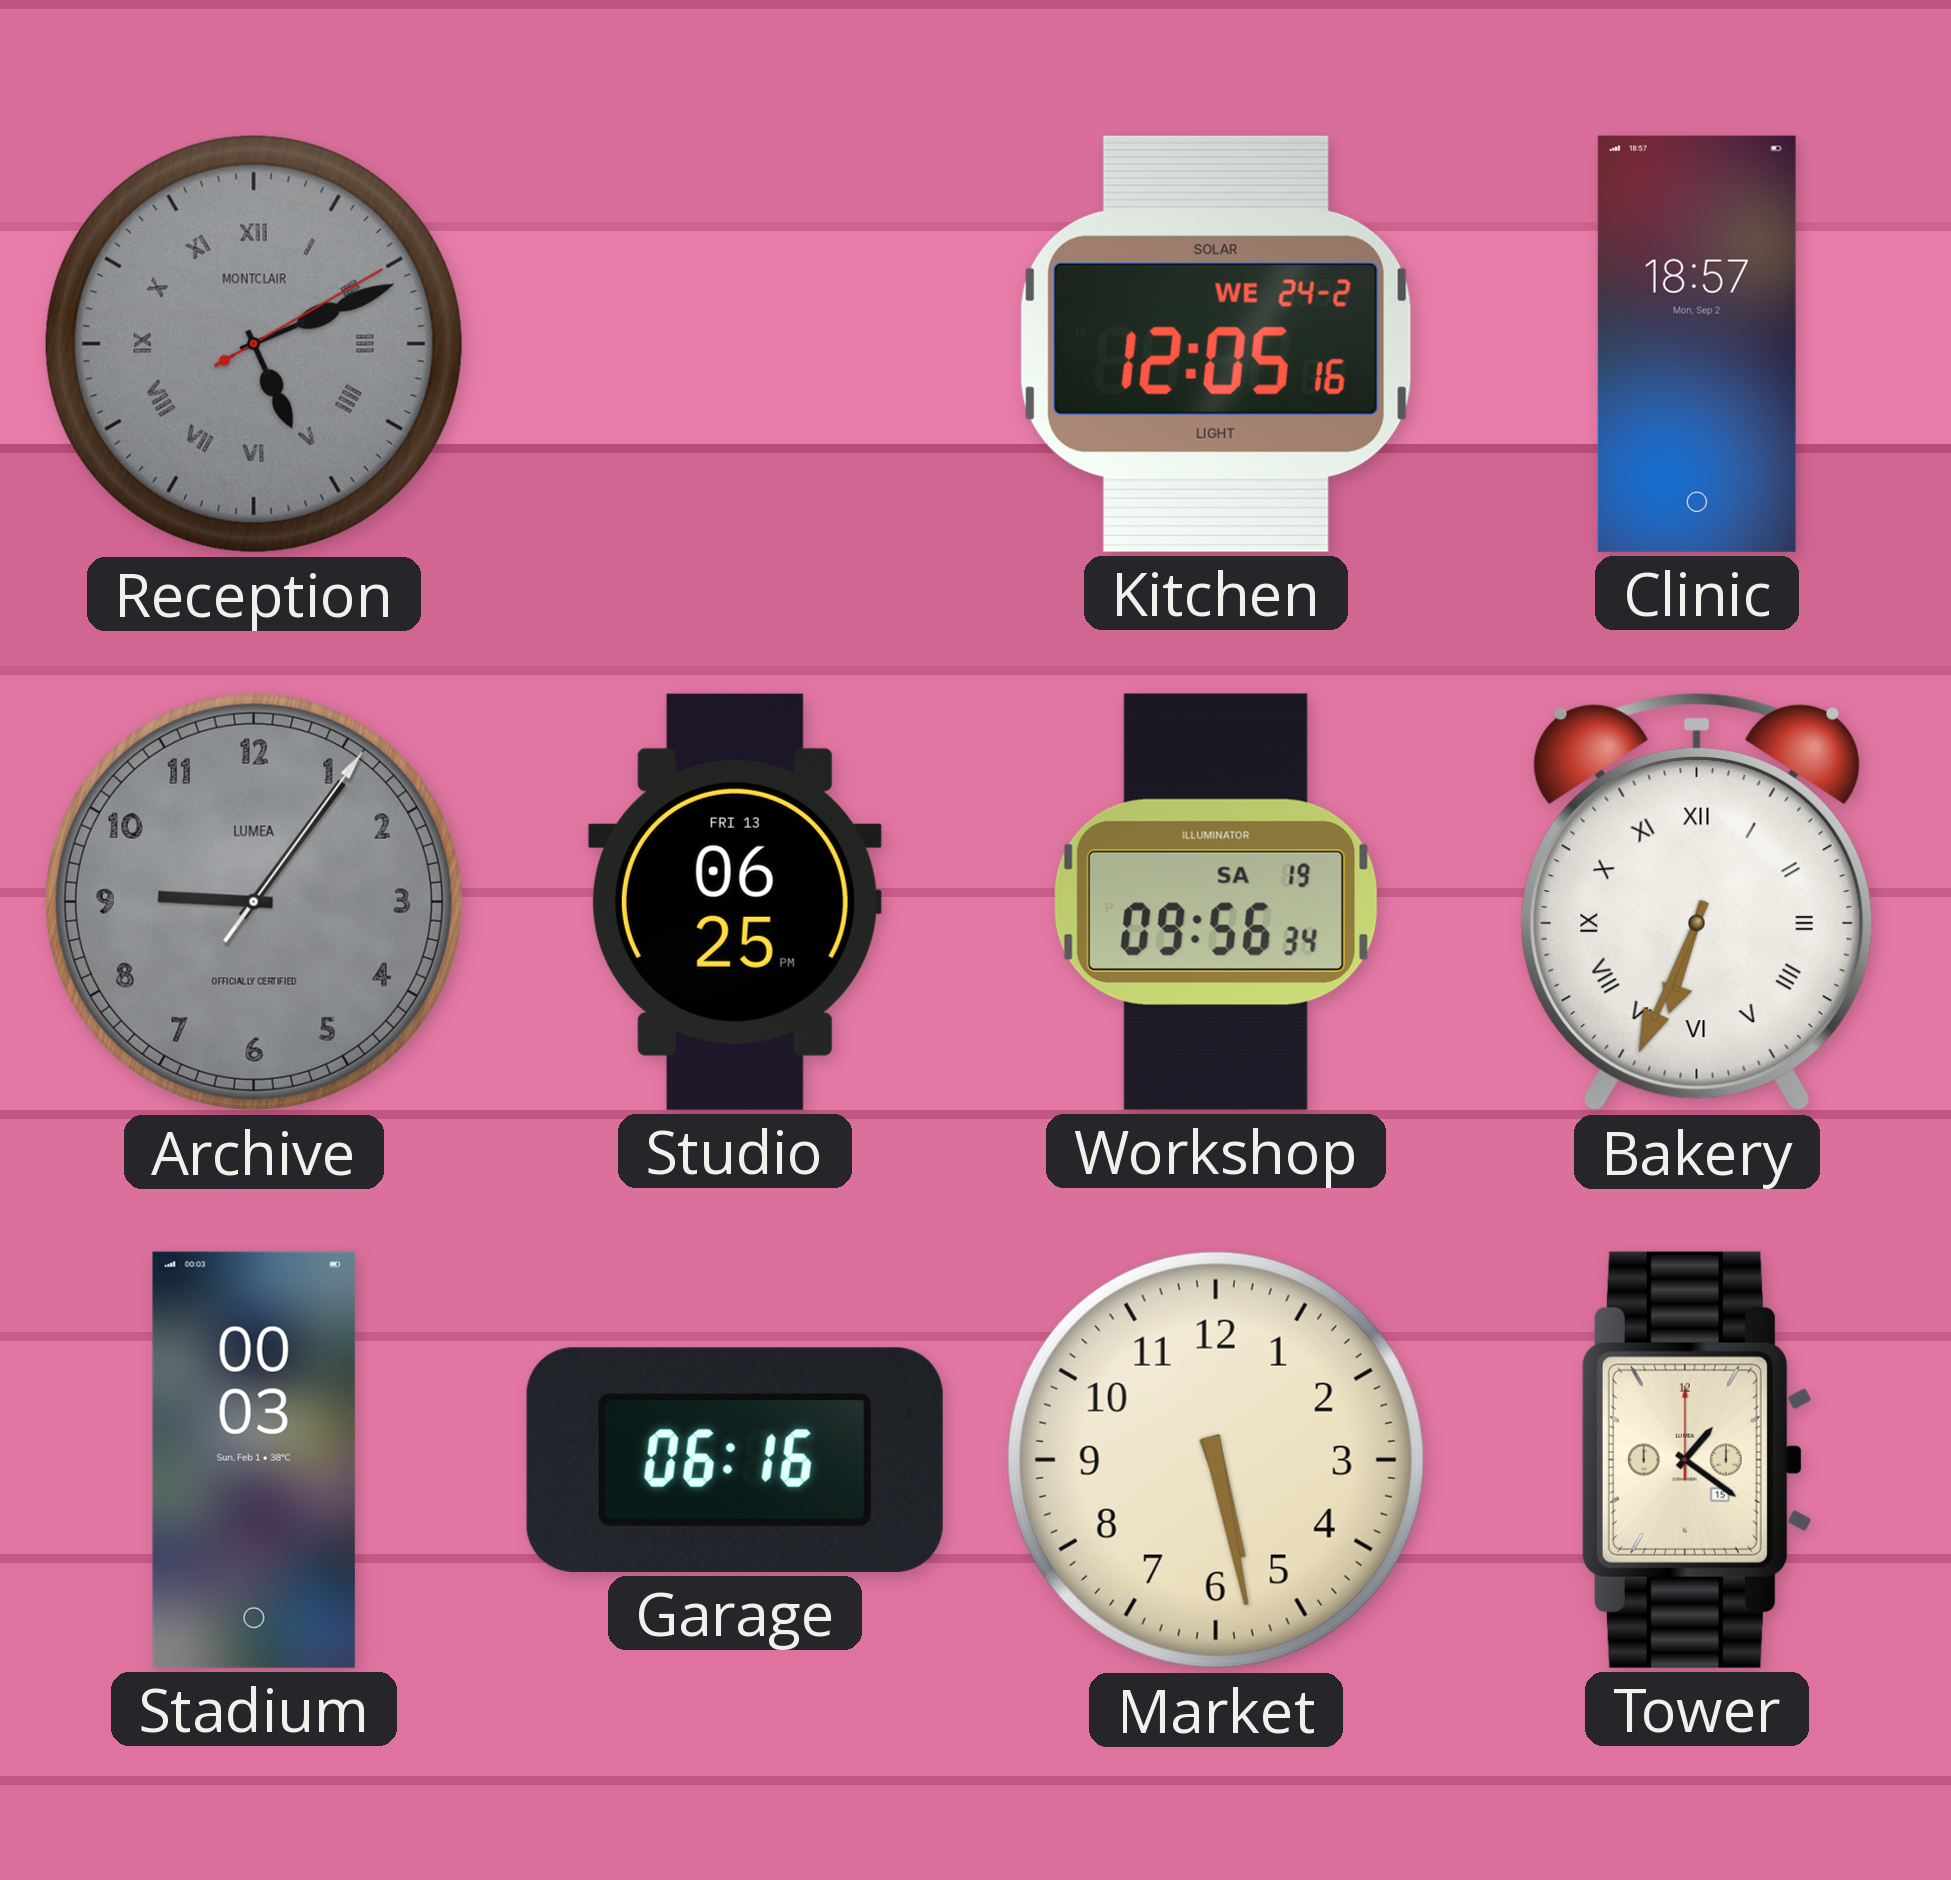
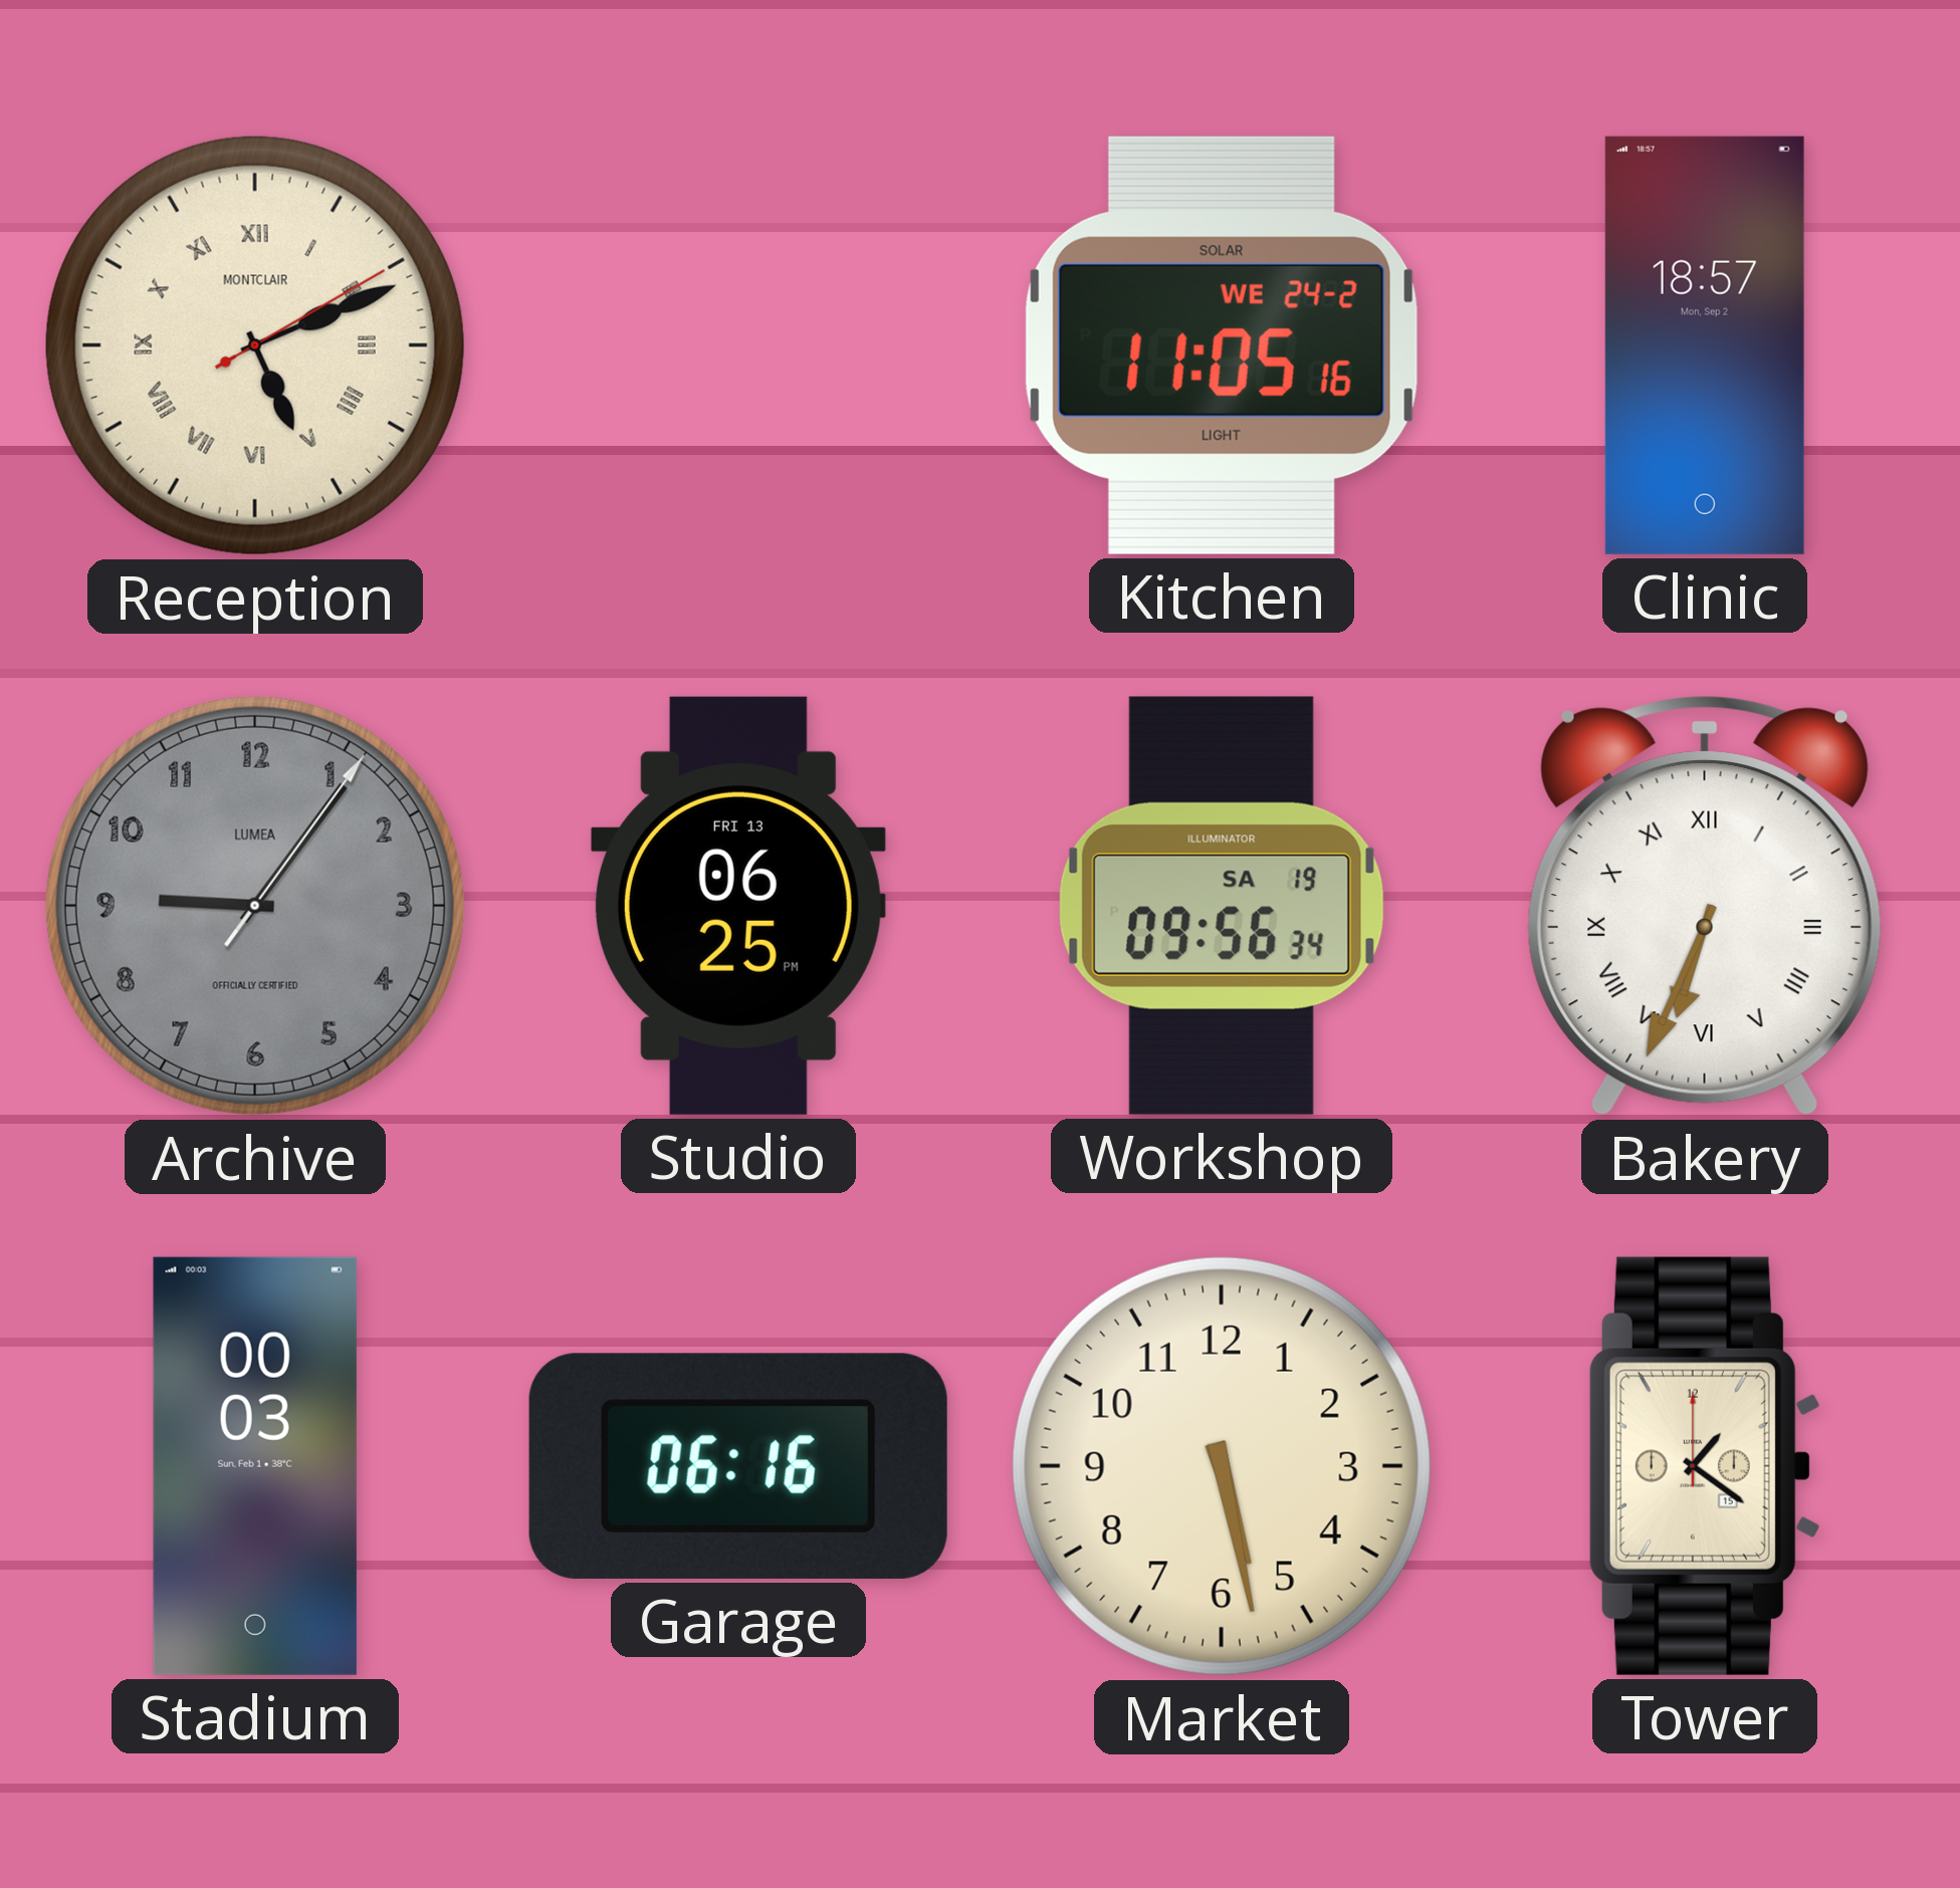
Reception dial: grey -> cream
Kitchen: 12:05 -> 11:05
